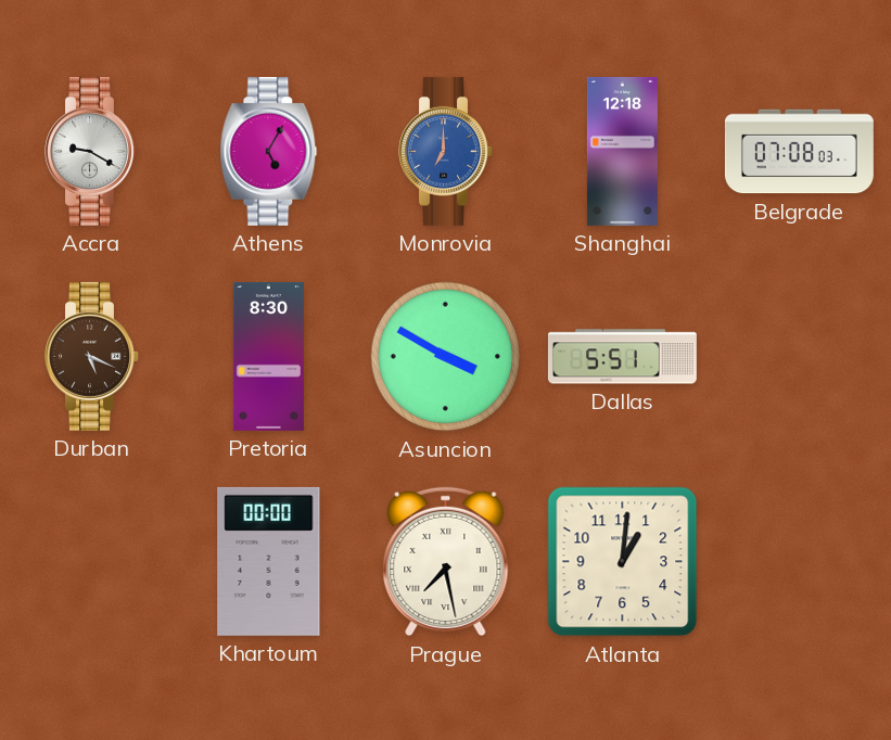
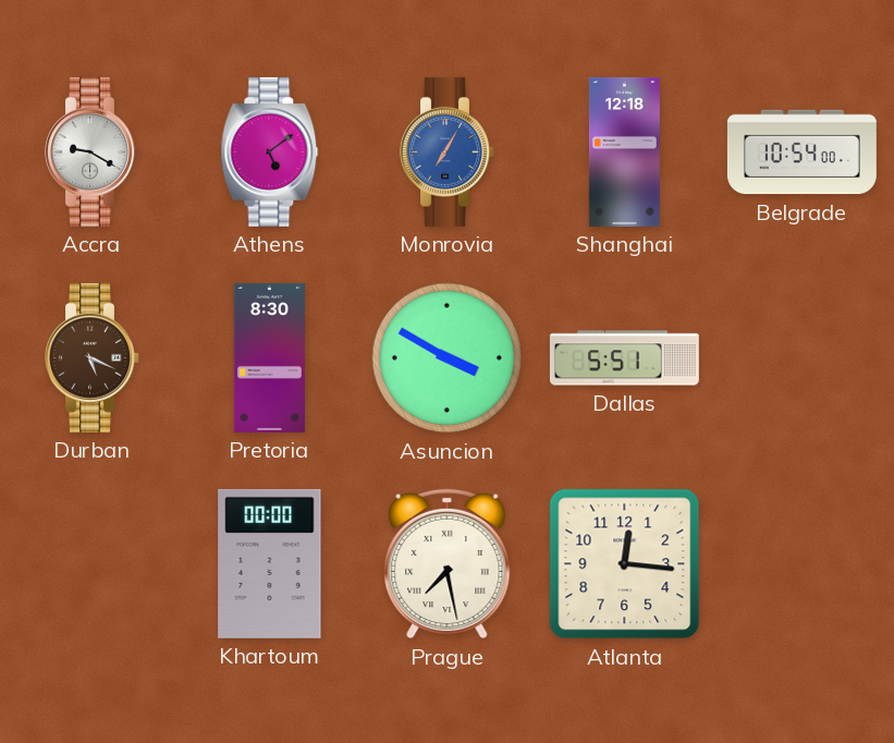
Athens: 5:05 -> 5:09
Monrovia: 7:00 -> 7:05
Belgrade: 07:08 -> 10:54
Atlanta: 1:01 -> 12:16
